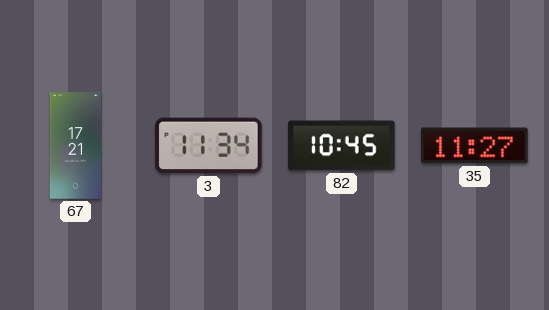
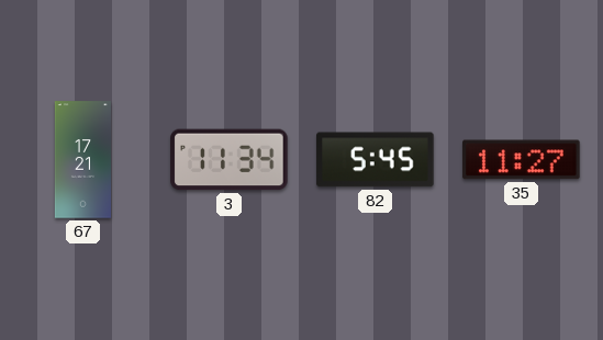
82: 10:45 -> 5:45
